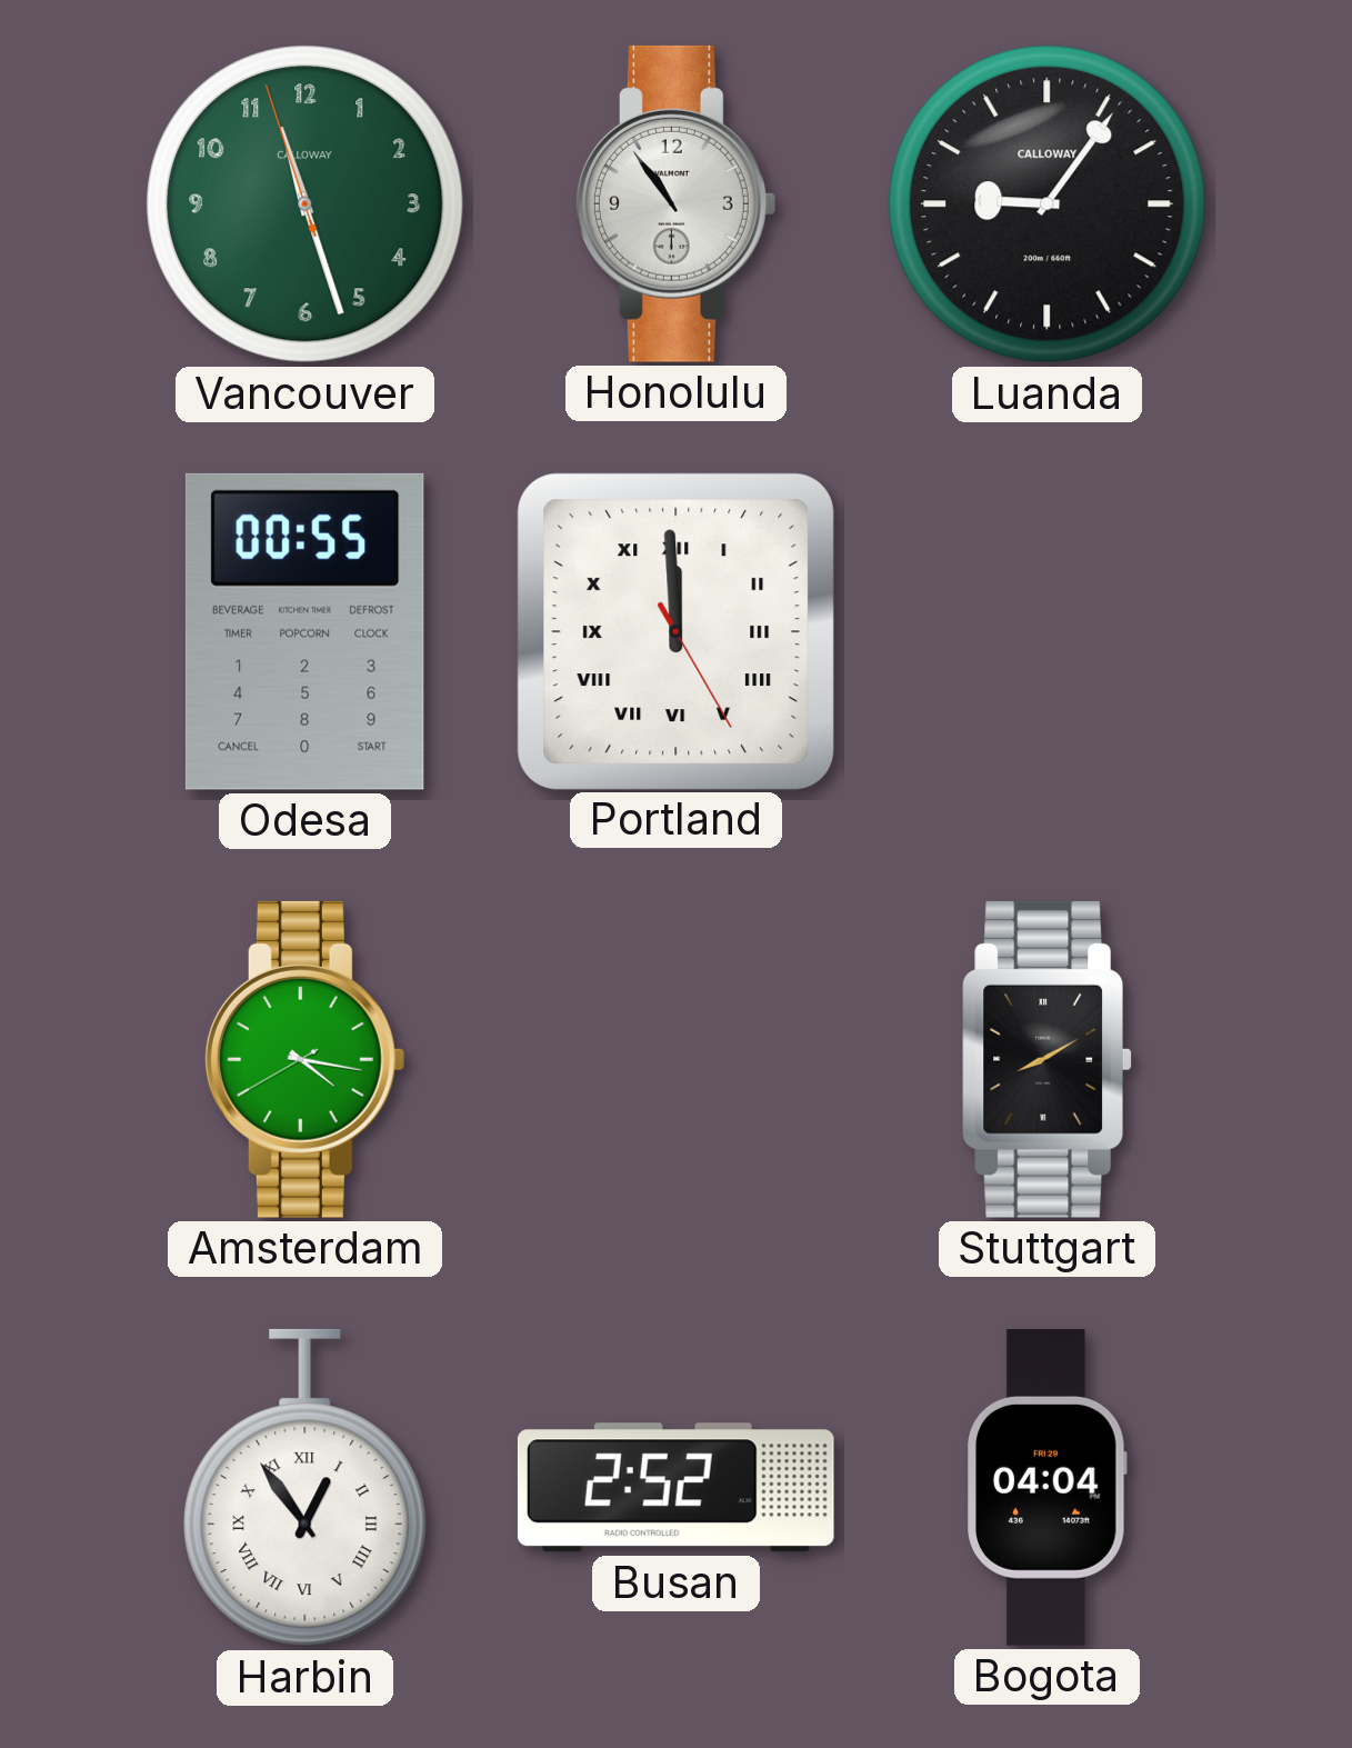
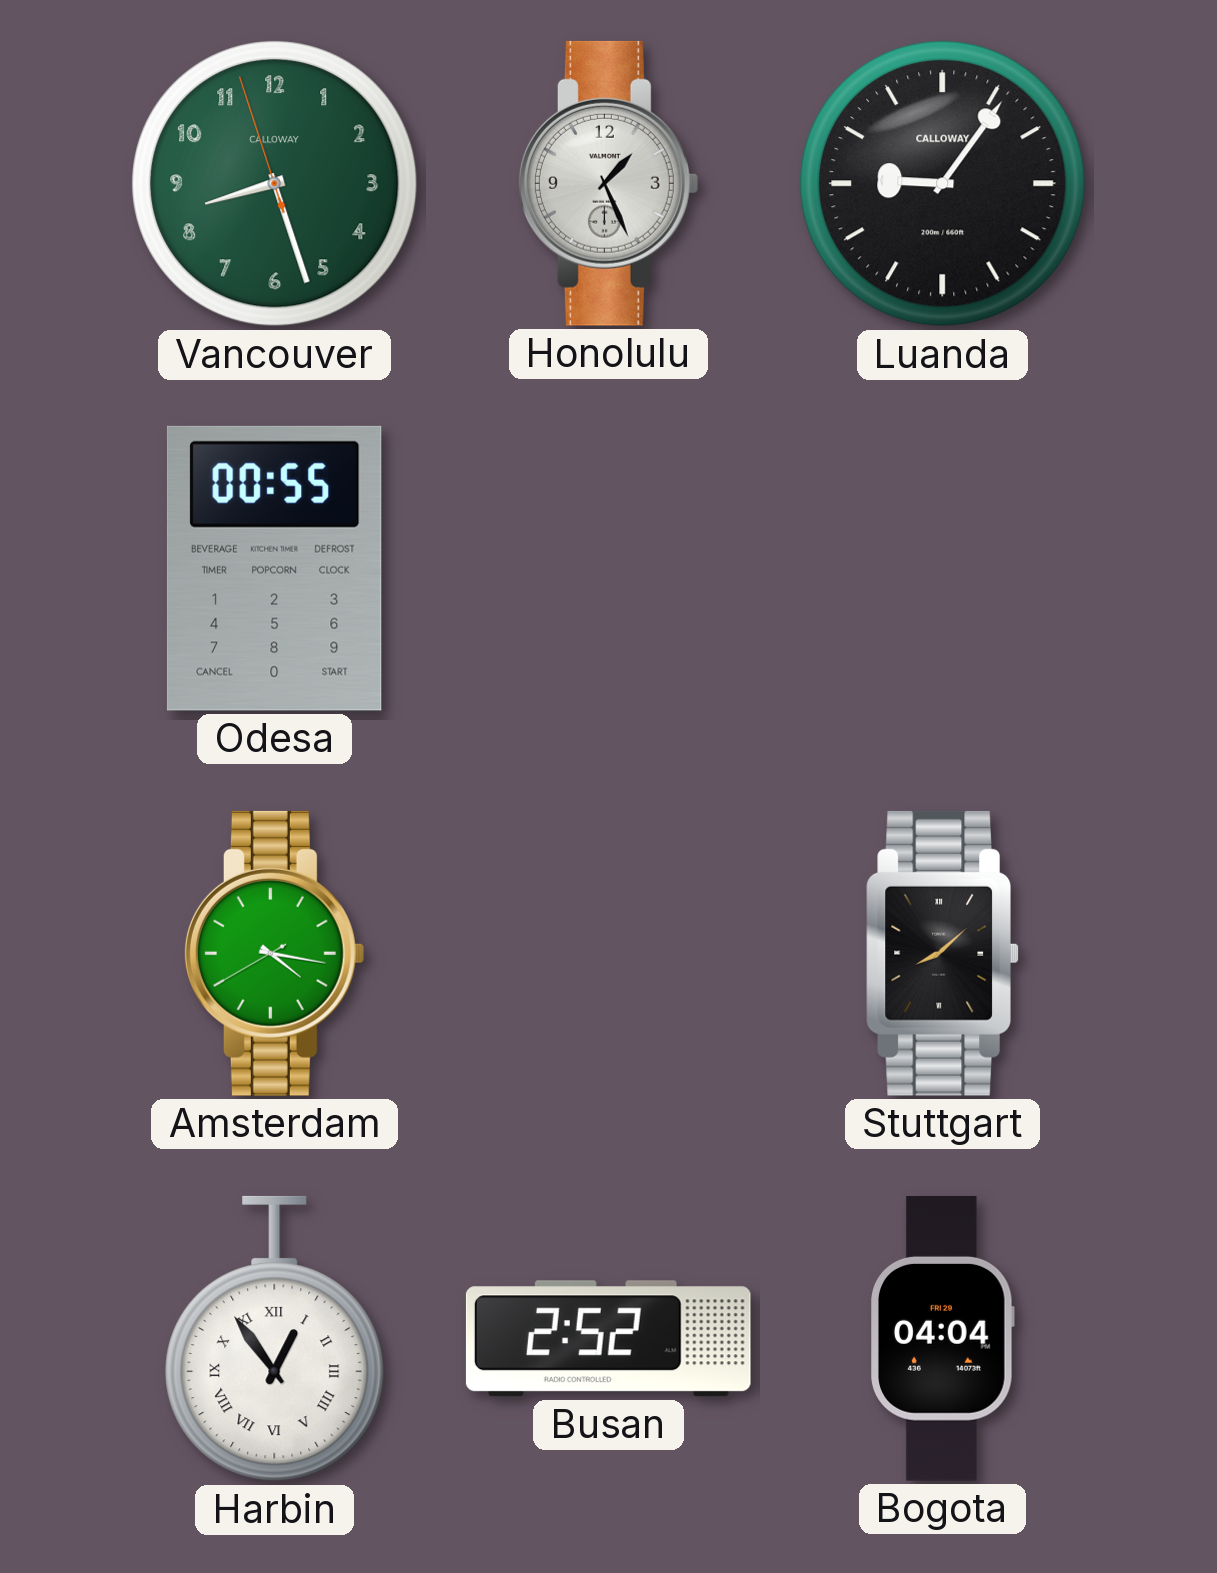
Vancouver: 11:26 -> 8:26
Honolulu: 10:54 -> 1:26
Portland: 11:59 -> none
Stuttgart: 8:10 -> 8:08
